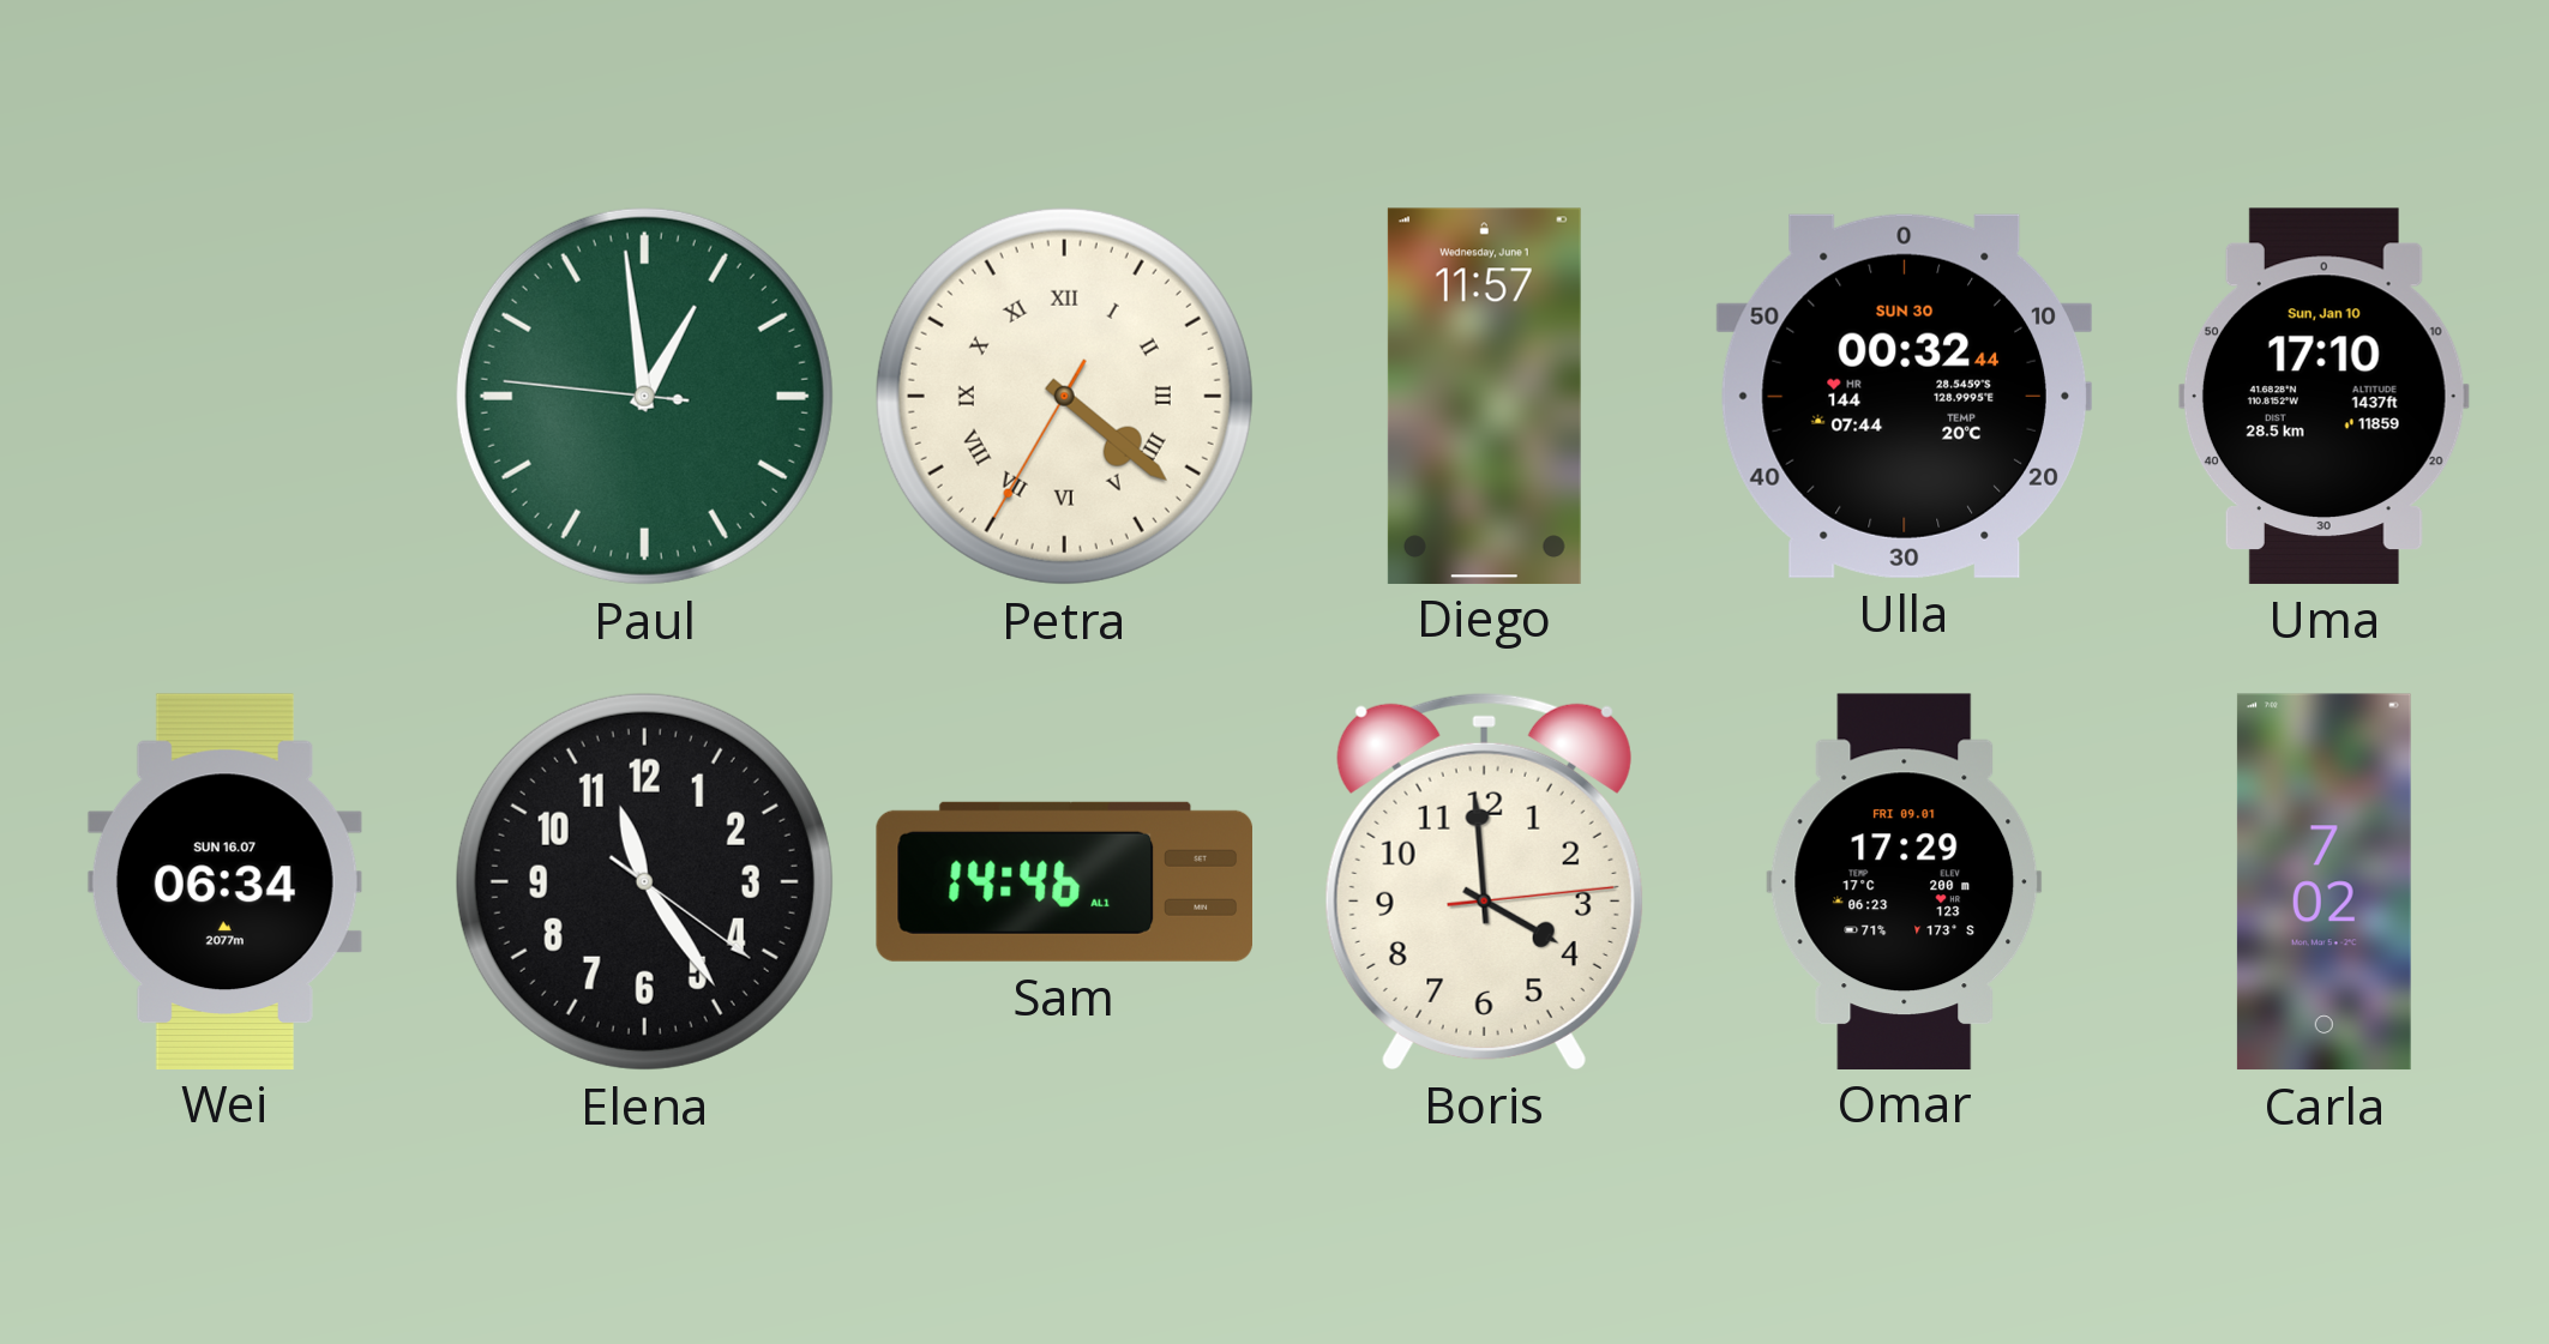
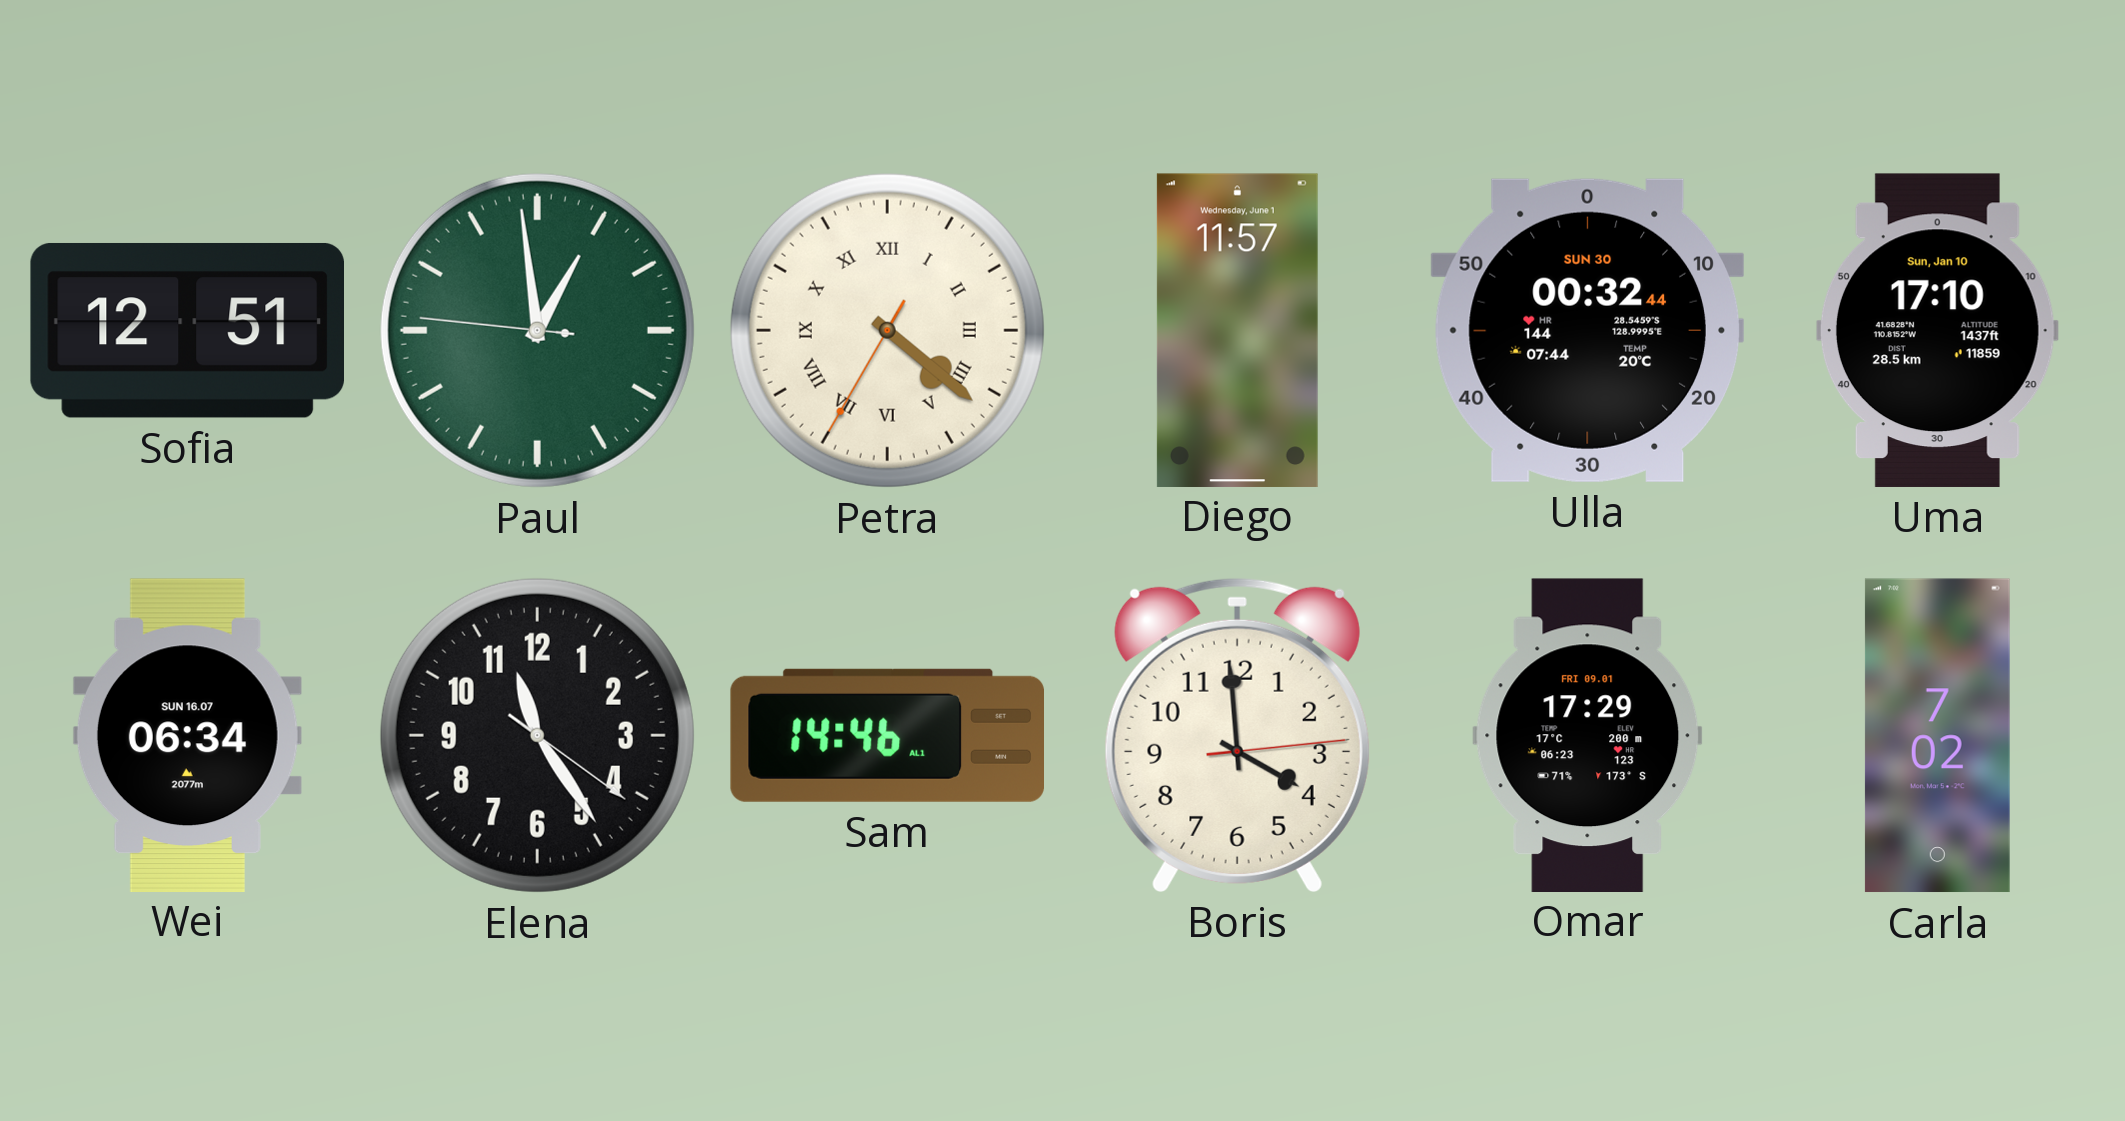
Sofia: none -> 12:51
